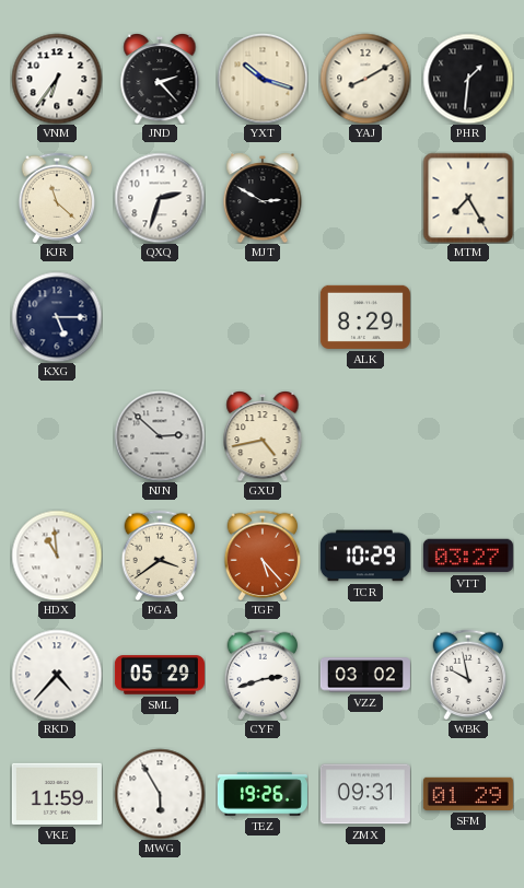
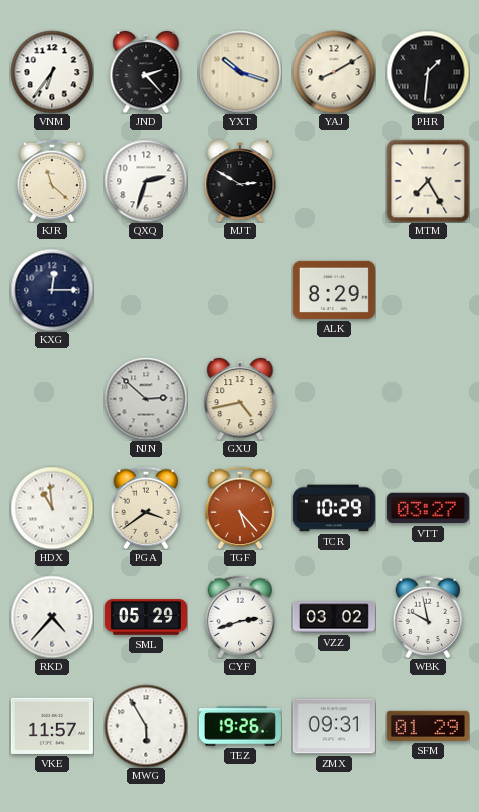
KXG: 5:15 -> 12:15
VKE: 11:59 -> 11:57
